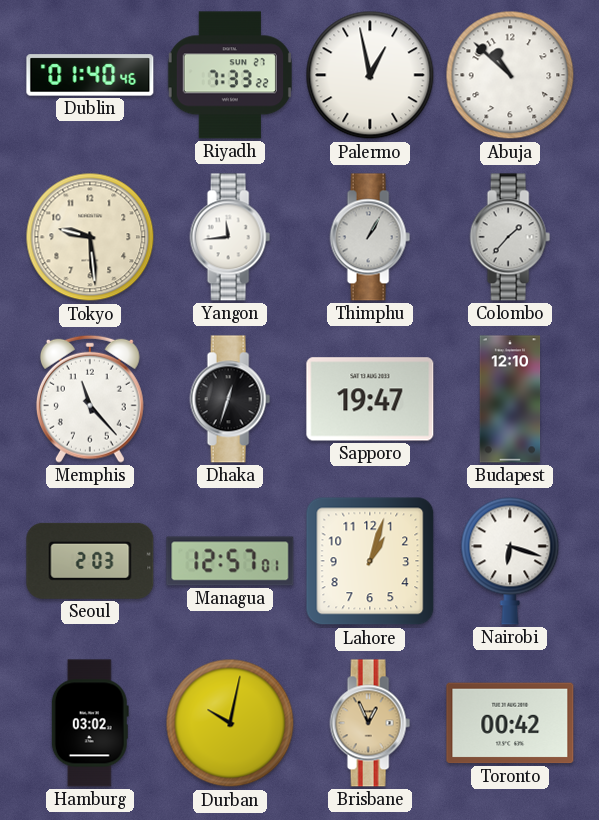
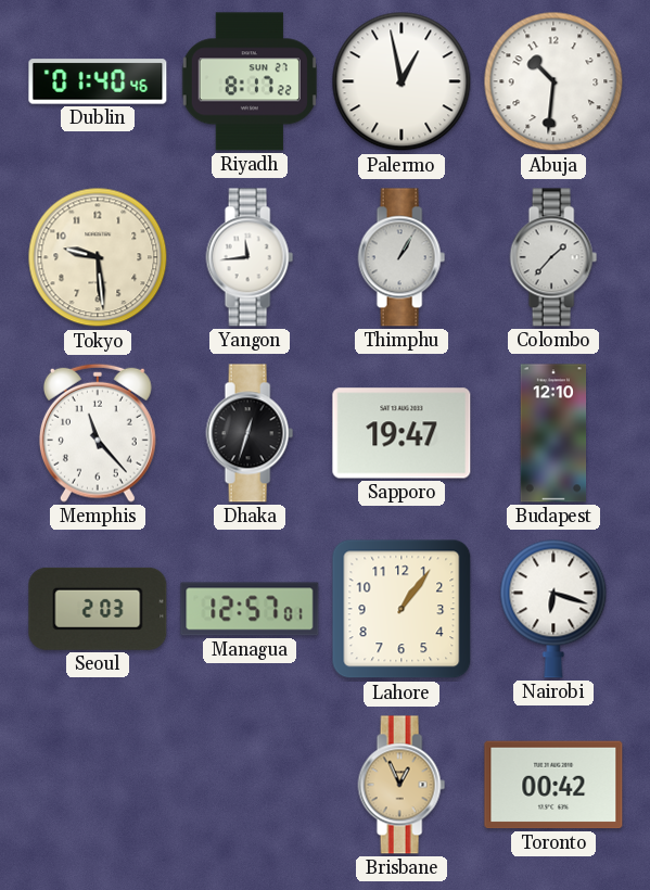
Riyadh: 7:33 -> 8:17
Abuja: 10:52 -> 10:31
Lahore: 1:03 -> 1:06
Hamburg: 03:02 -> none
Durban: 10:02 -> none
